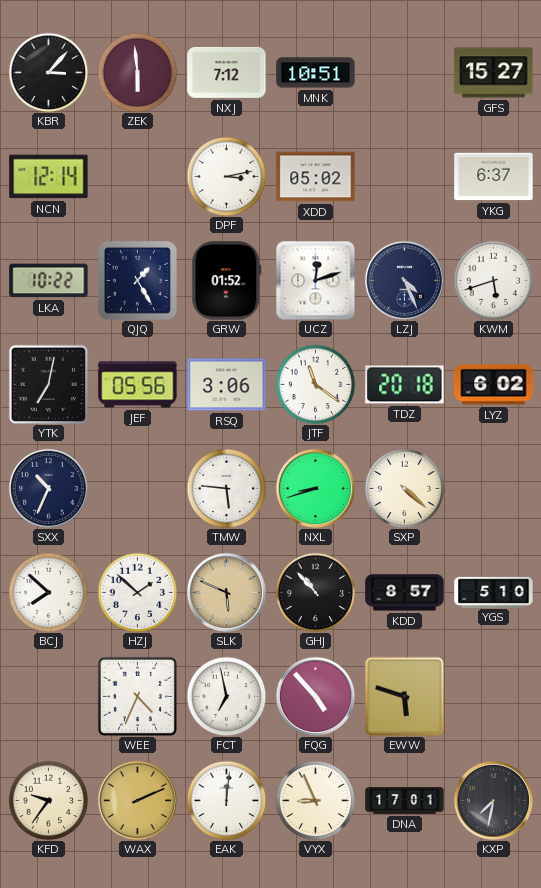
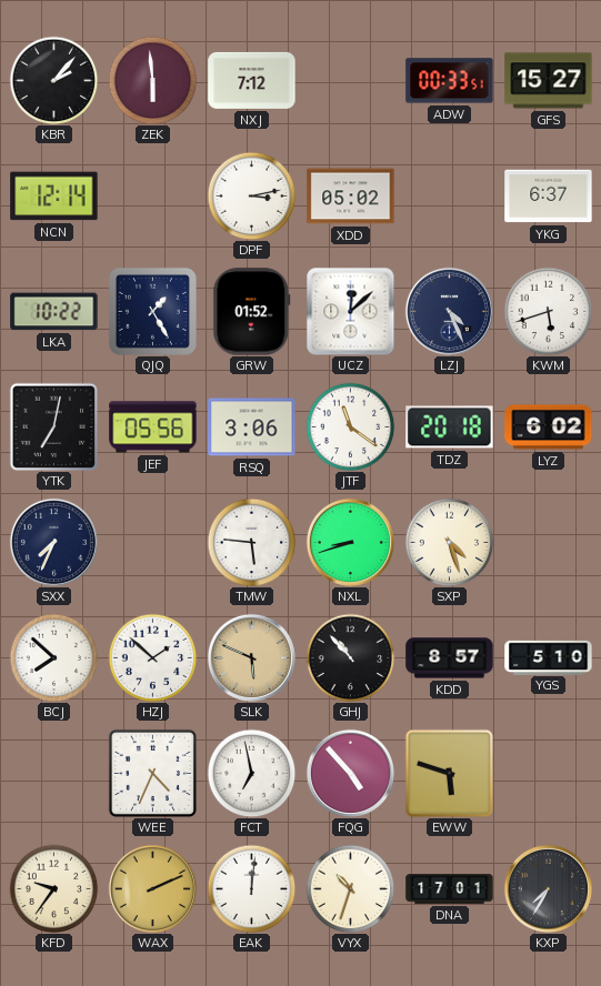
KBR: 3:07 -> 2:07
MNK: 10:51 -> none
ADW: none -> 00:33
UCZ: 12:12 -> 12:08
SXX: 10:34 -> 7:34
SXP: 4:22 -> 4:27
VYX: 8:56 -> 10:33
KXP: 7:32 -> 7:35
